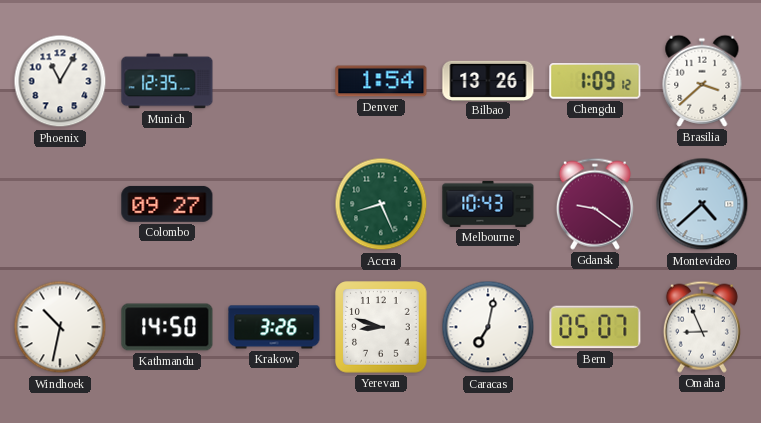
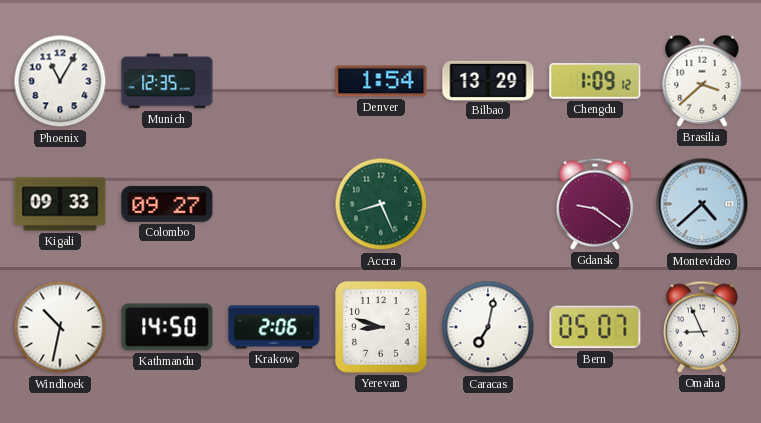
Bilbao: 13:26 -> 13:29
Kigali: none -> 09:33
Melbourne: 10:43 -> none
Krakow: 3:26 -> 2:06
